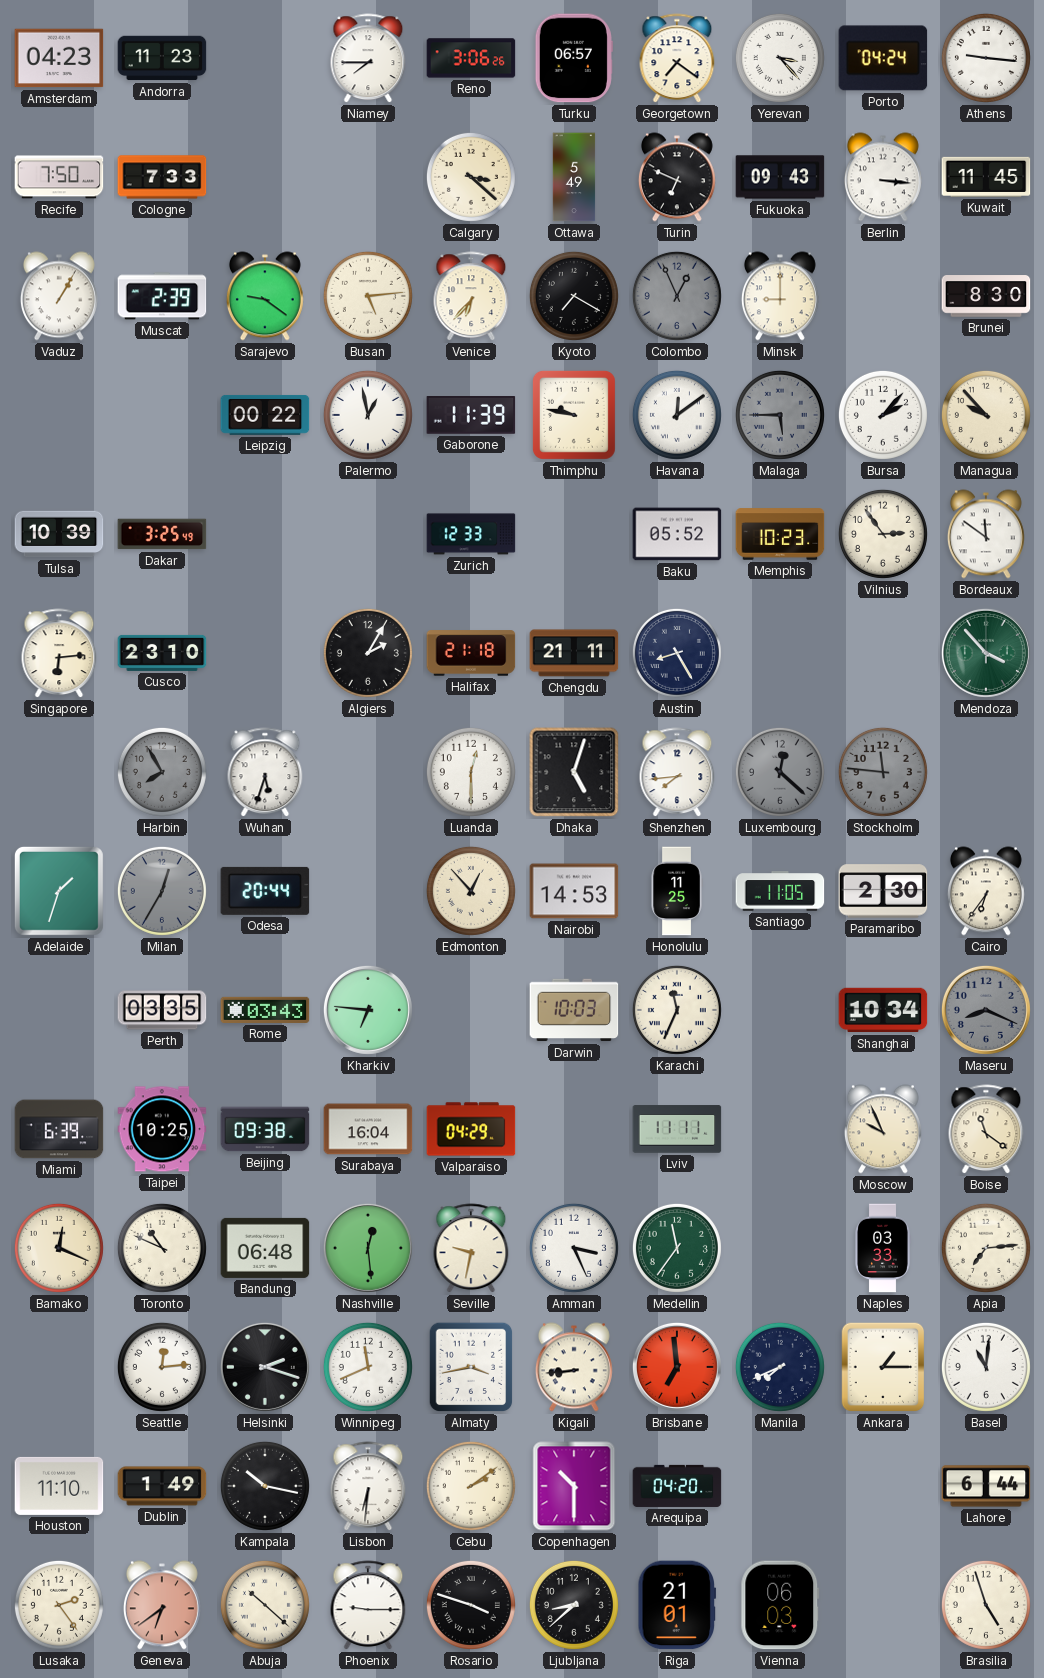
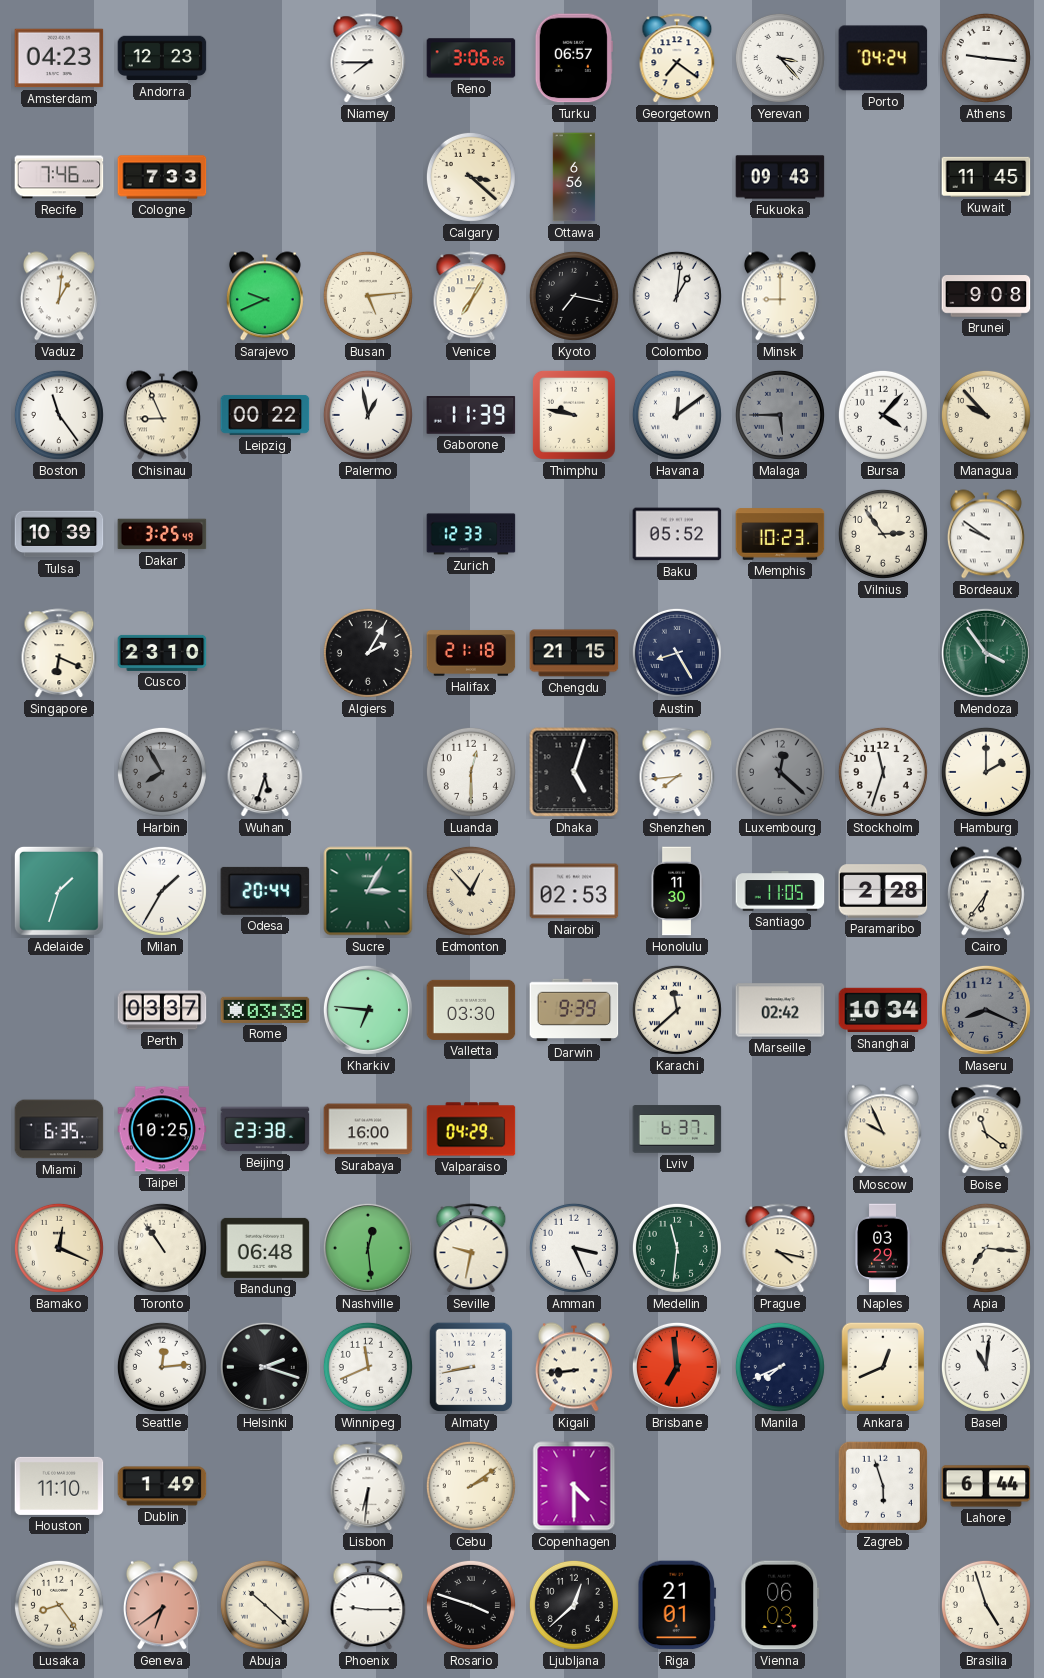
Andorra: 11:23 -> 12:23
Recife: 7:50 -> 7:46
Ottawa: 5:49 -> 6:56
Turin: 6:49 -> none
Berlin: 3:16 -> none
Vaduz: 1:05 -> 1:01
Muscat: 2:39 -> none
Sarajevo: 9:21 -> 9:41
Venice: 6:37 -> 7:05
Kyoto: 7:20 -> 7:17
Colombo: 12:56 -> 1:01
Colombo dial: grey -> white
Brunei: 8:30 -> 9:08
Boston: none -> 11:24
Chisinau: none -> 8:56
Bursa: 2:07 -> 4:07
Bordeaux: 11:51 -> 9:51
Singapore: 6:14 -> 6:19
Chengdu: 21:11 -> 21:15
Mendoza: 3:53 -> 3:54
Stockholm: 11:46 -> 11:33
Stockholm dial: grey -> white
Hamburg: none -> 2:00
Milan: 12:35 -> 1:35
Milan dial: grey -> white
Sucre: none -> 3:05
Nairobi: 14:53 -> 02:53
Honolulu: 11:25 -> 11:30
Paramaribo: 2:30 -> 2:28
Perth: 03:35 -> 03:37
Rome: 03:43 -> 03:38
Valletta: none -> 03:30
Darwin: 10:03 -> 9:39
Karachi: 11:34 -> 11:38
Marseille: none -> 02:42
Miami: 6:39 -> 6:35
Beijing: 09:38 -> 23:38
Surabaya: 16:04 -> 16:00
Lviv: 11:11 -> 6:37
Toronto: 10:49 -> 10:54
Medellin: 11:36 -> 11:31
Prague: none -> 4:17
Naples: 03:33 -> 03:29
Apia: 7:14 -> 7:16
Almaty: 3:43 -> 8:43
Ankara: 1:15 -> 12:41
Kampala: 10:17 -> none
Copenhagen: 10:30 -> 4:30
Arequipa: 04:20 -> none
Zagreb: none -> 5:57
Lusaka: 2:24 -> 8:24
Ljubljana: 8:38 -> 12:38
